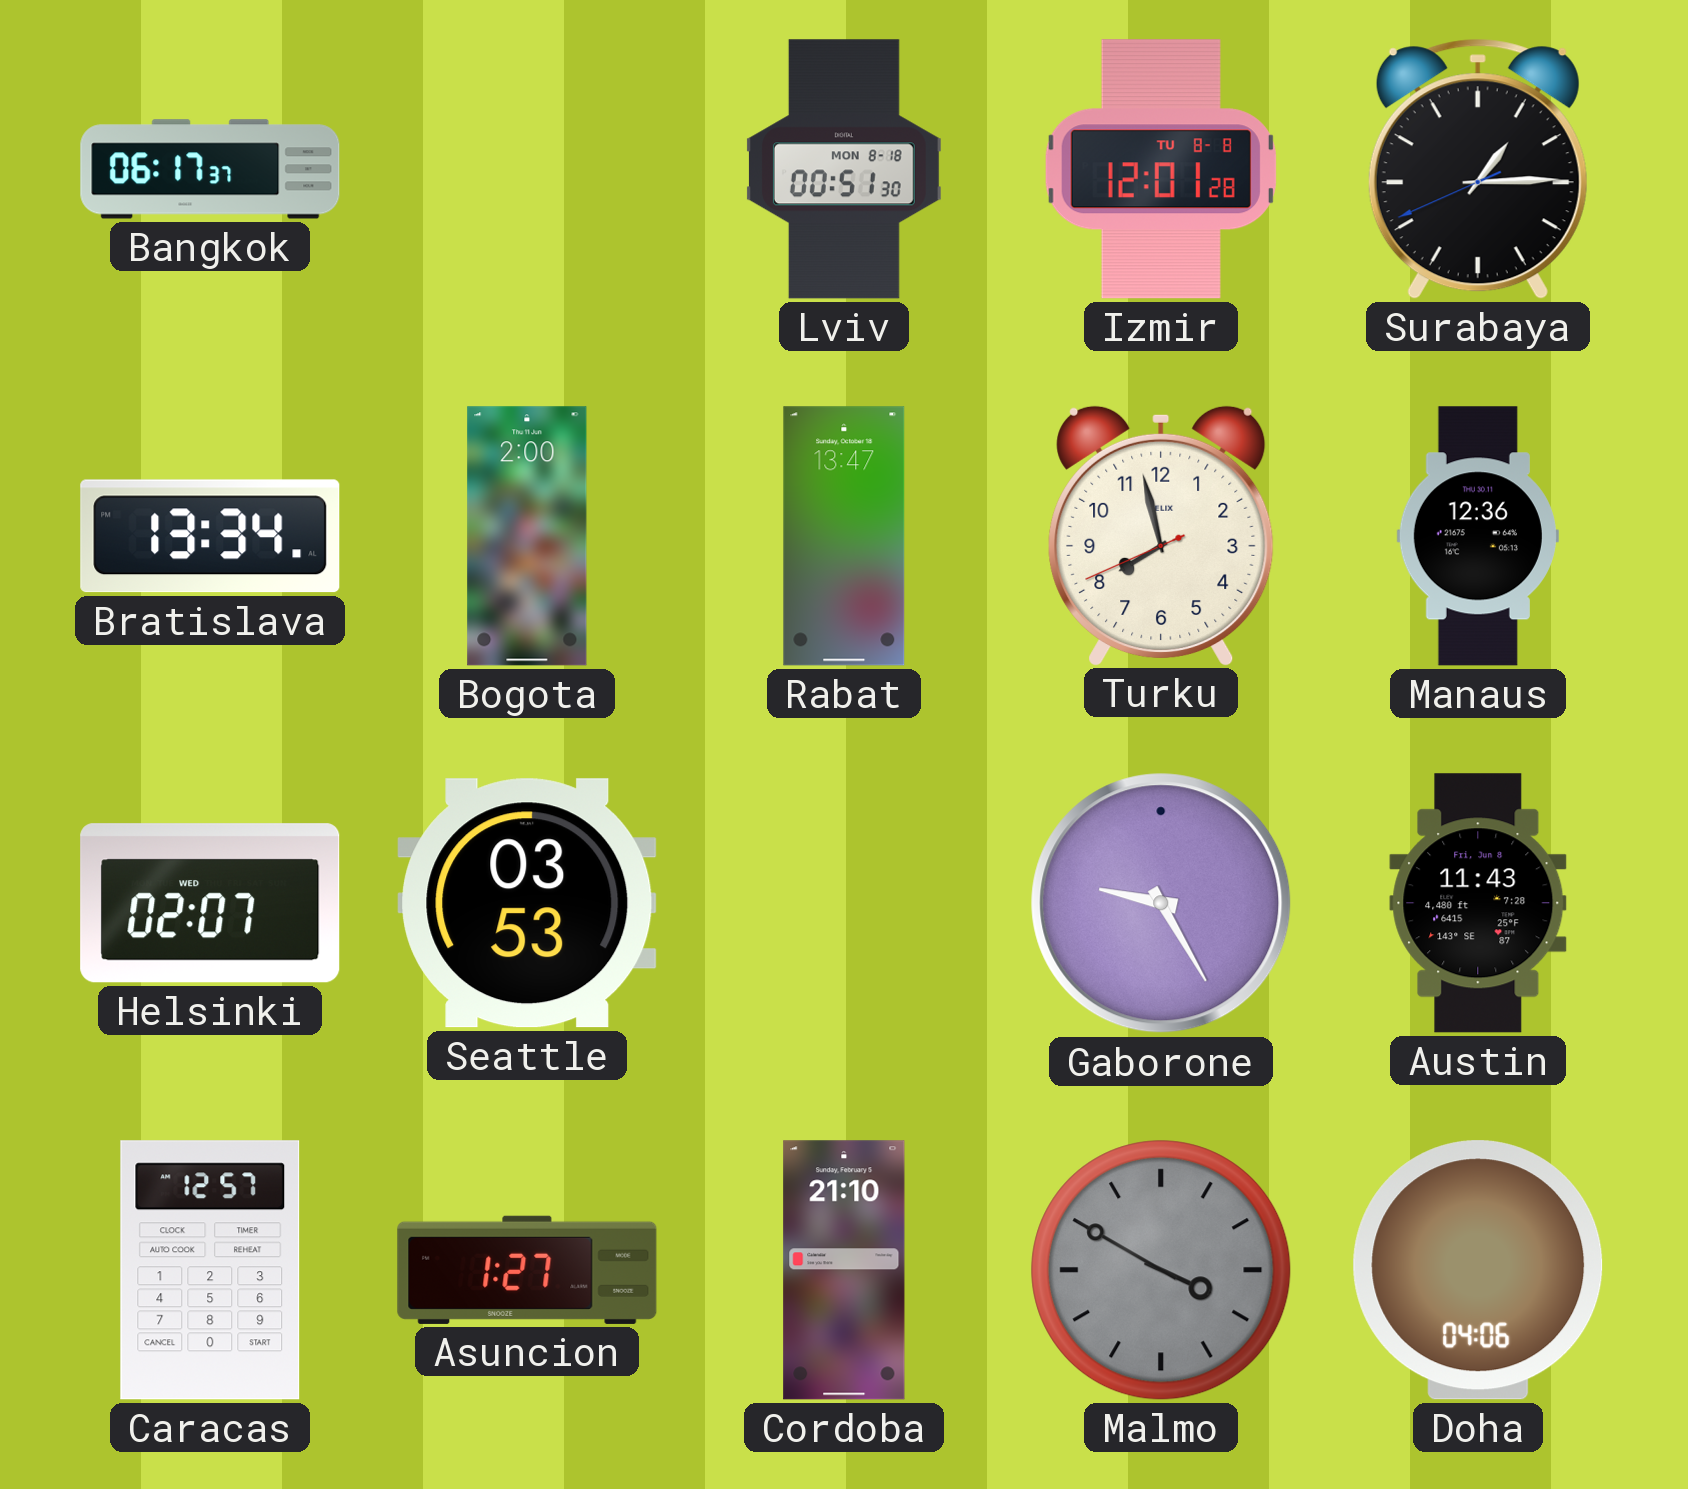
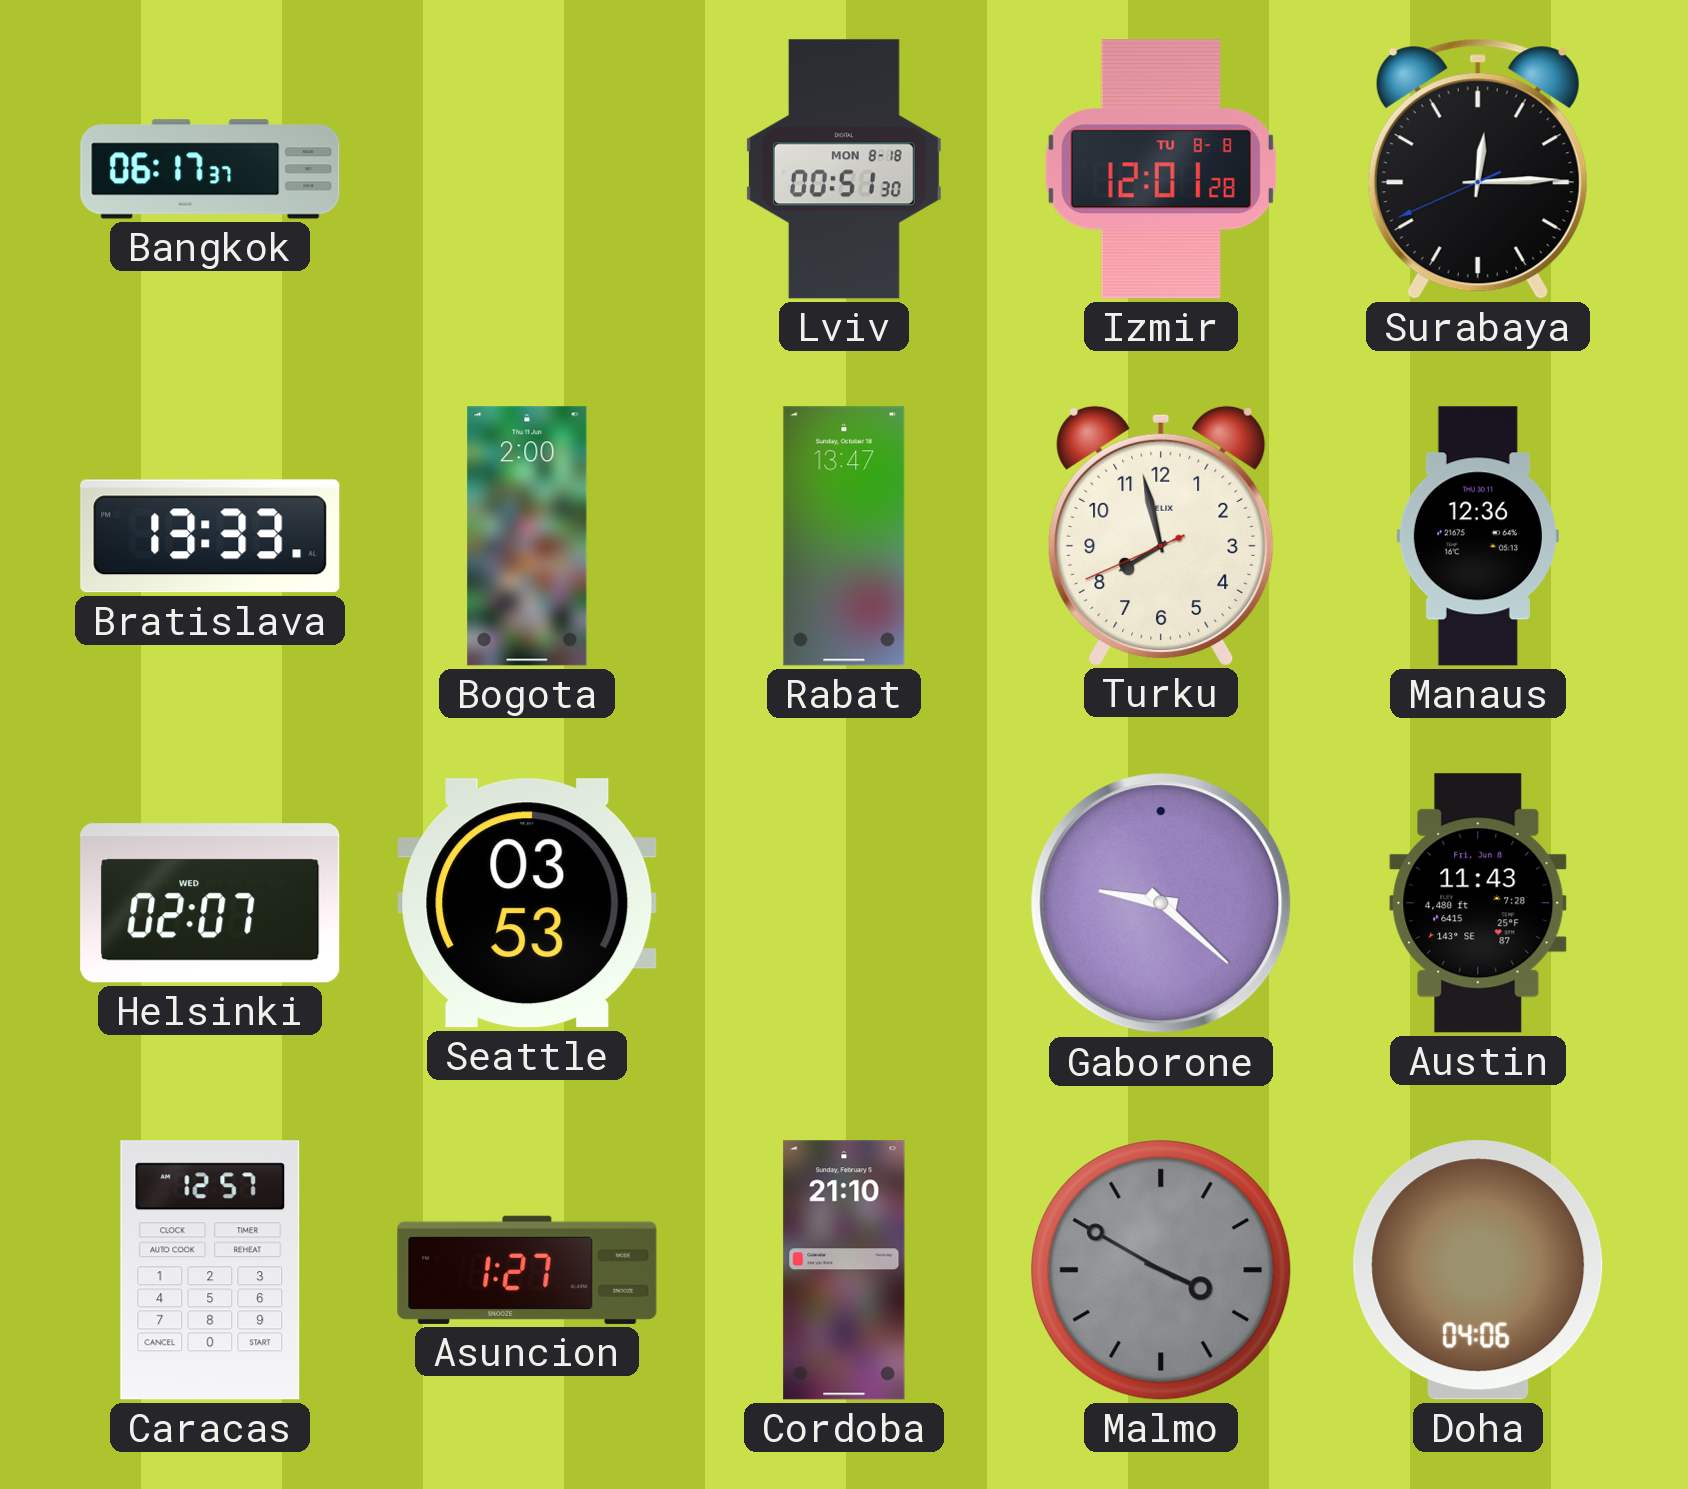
Surabaya: 1:14 -> 12:14
Bratislava: 13:34 -> 13:33
Gaborone: 9:25 -> 9:22
